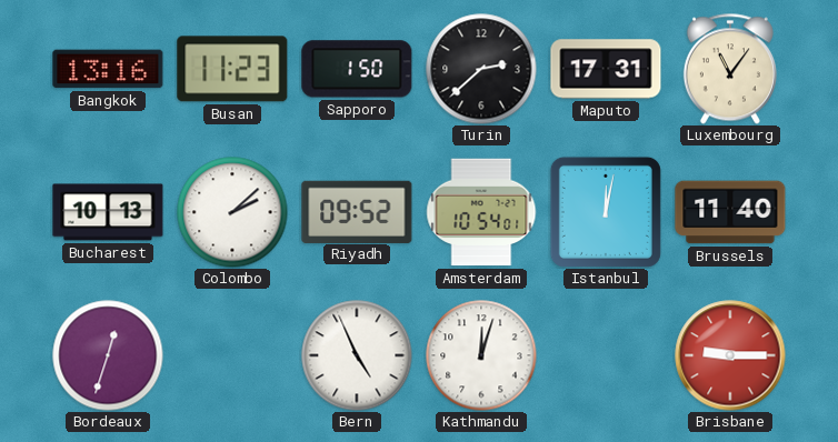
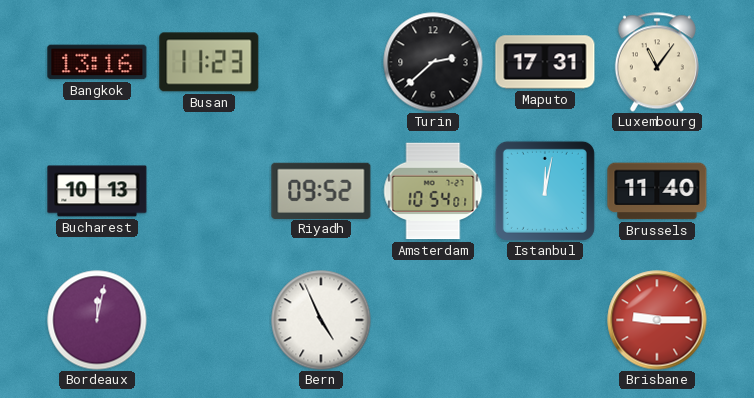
Sapporo: 1:50 -> none
Colombo: 2:08 -> none
Bordeaux: 12:33 -> 12:02
Kathmandu: 12:03 -> none
